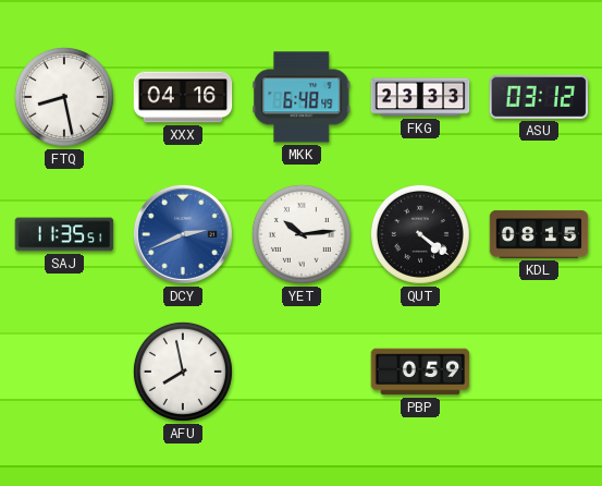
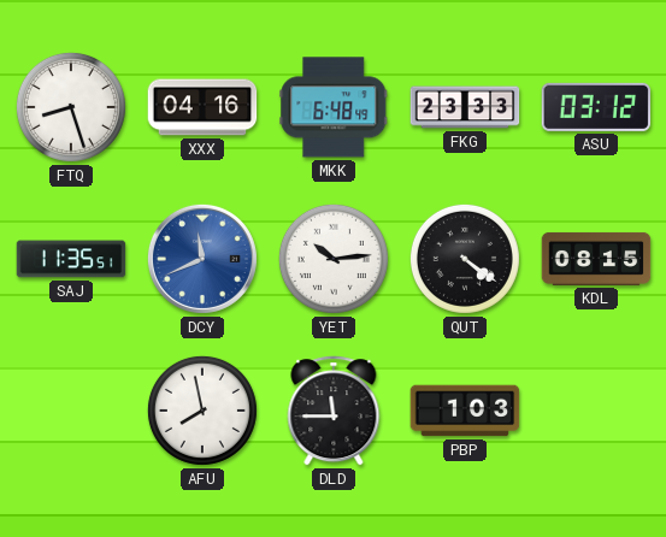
FTQ: 8:28 -> 8:27
DCY: 2:41 -> 11:41
DLD: none -> 11:45
PBP: 0:59 -> 1:03
